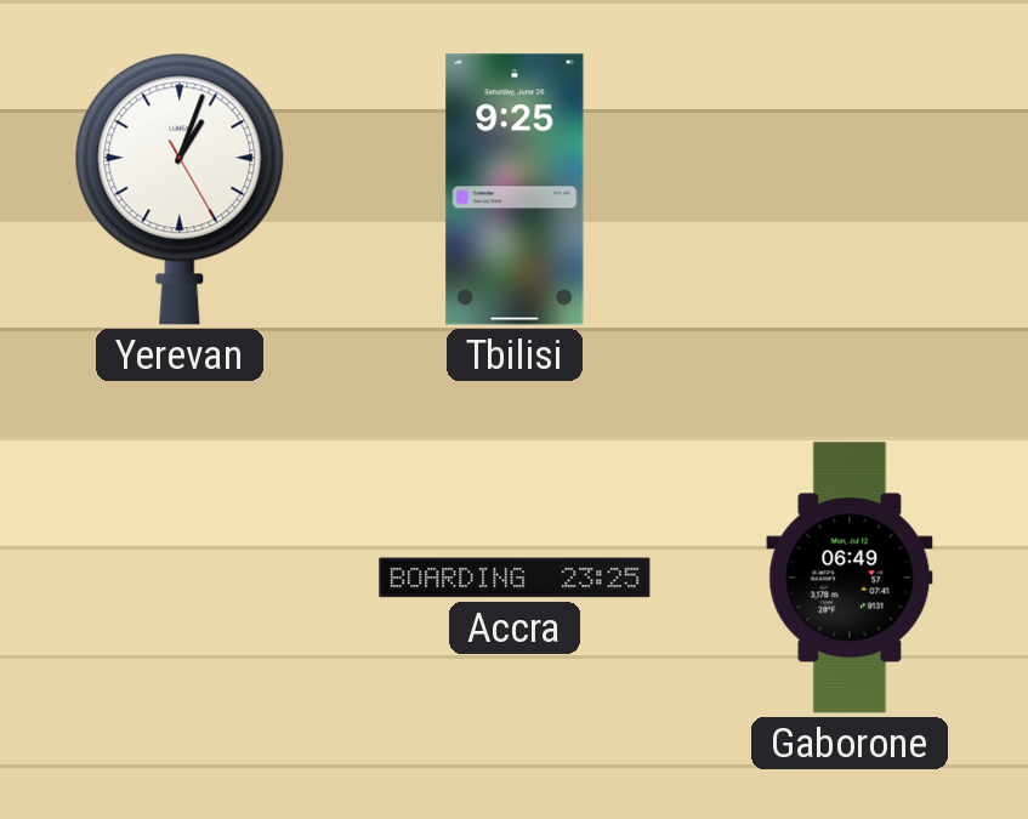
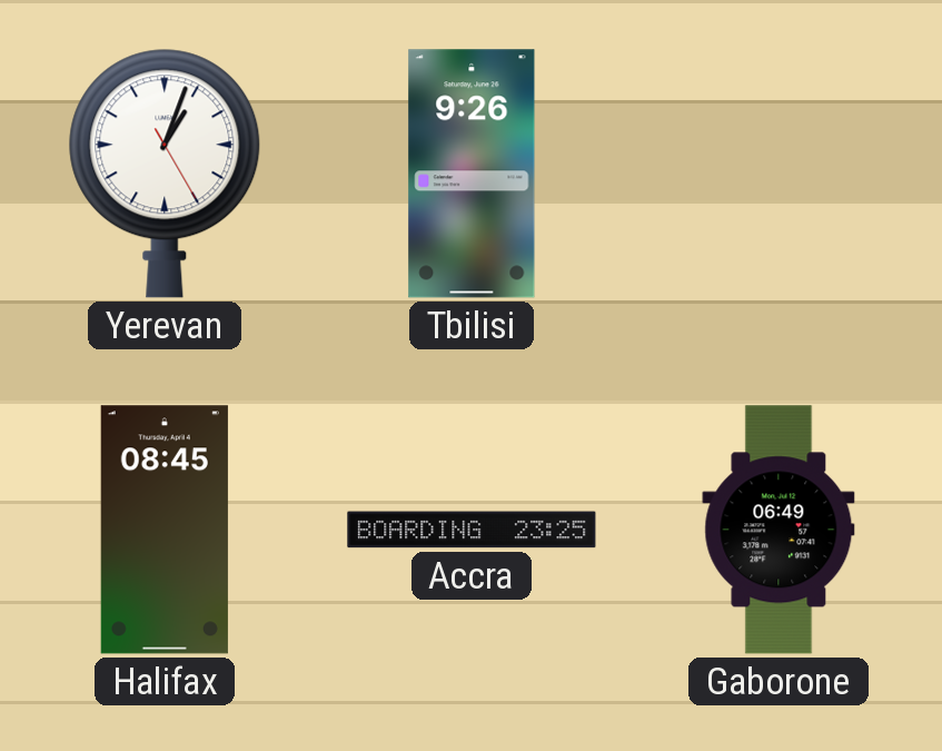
Tbilisi: 9:25 -> 9:26
Halifax: none -> 08:45
